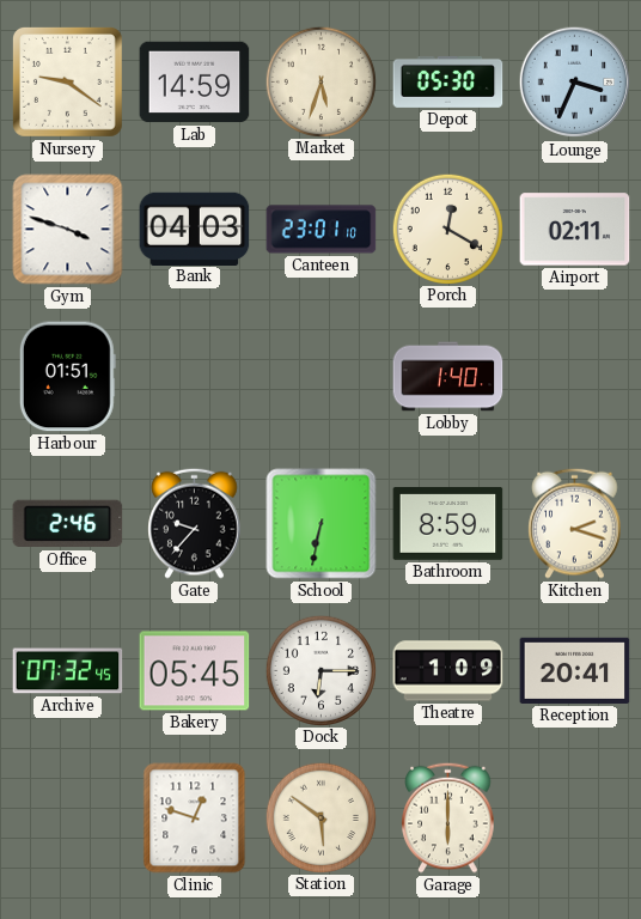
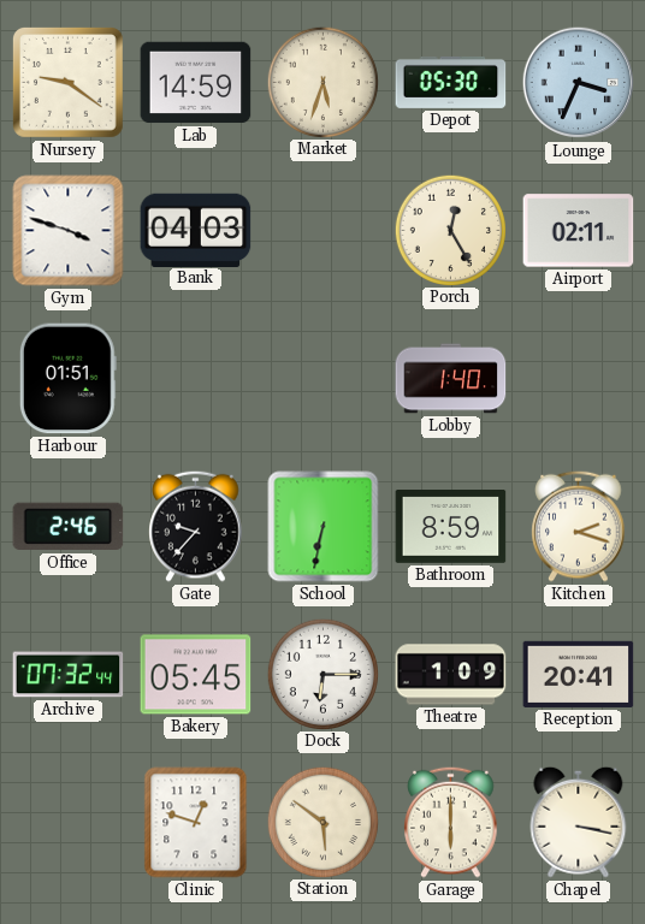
Canteen: 23:01 -> none
Porch: 12:20 -> 12:25
Archive: 07:32:45 -> 07:32:44
Chapel: none -> 3:17
